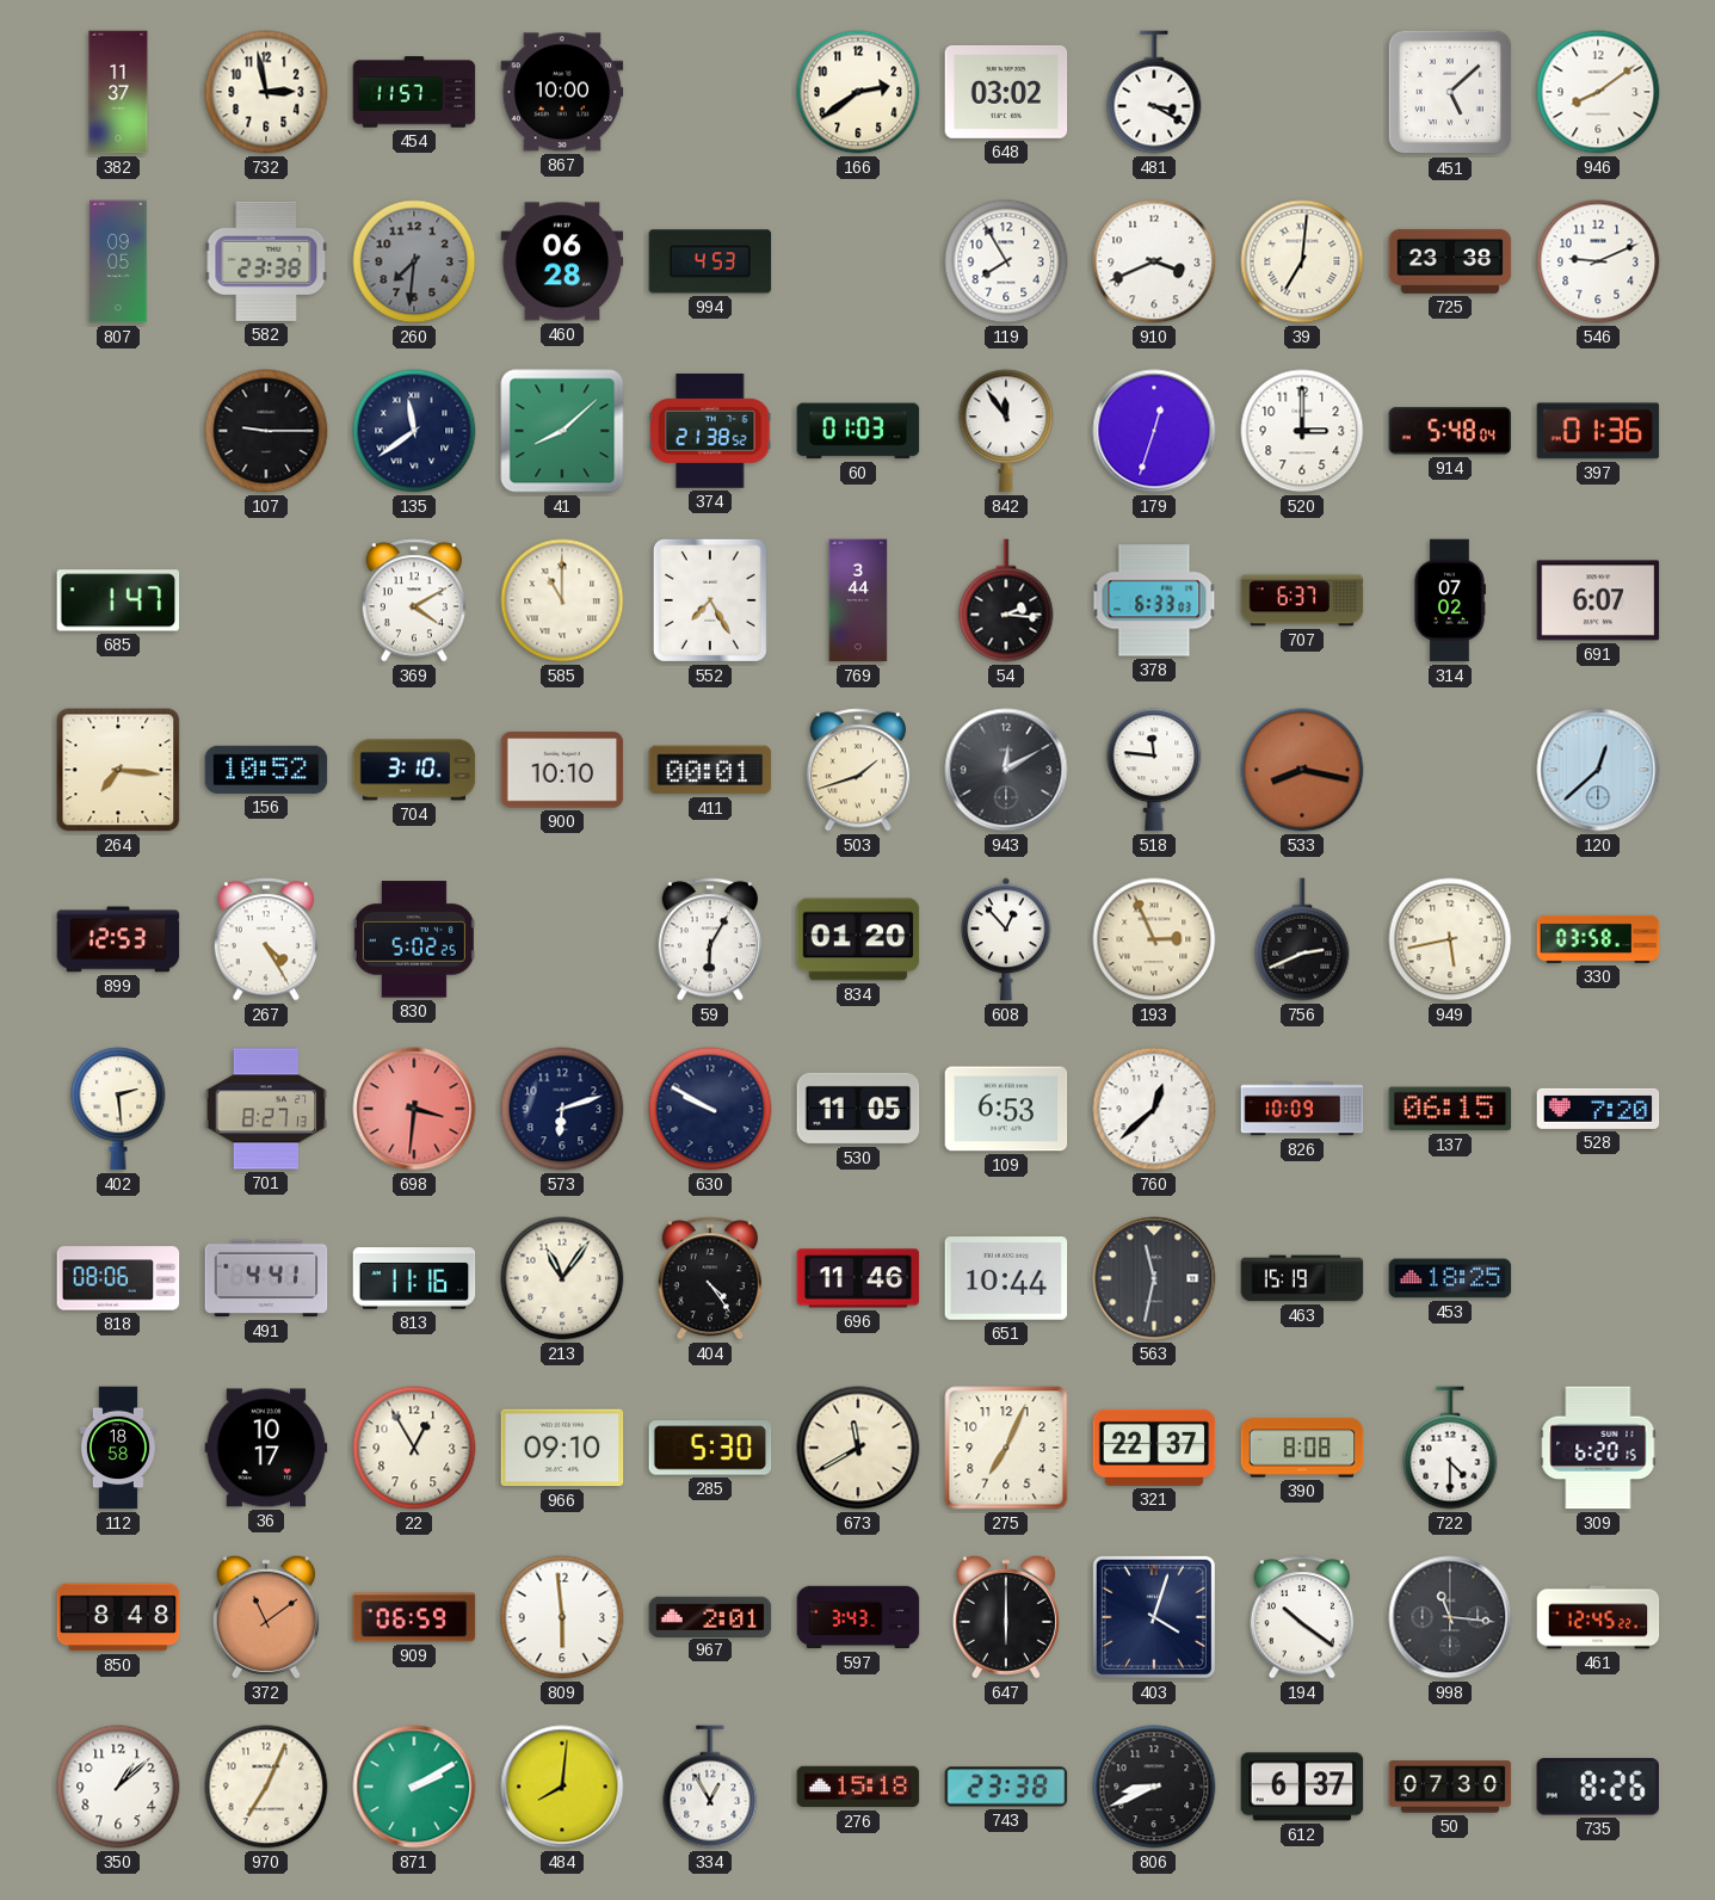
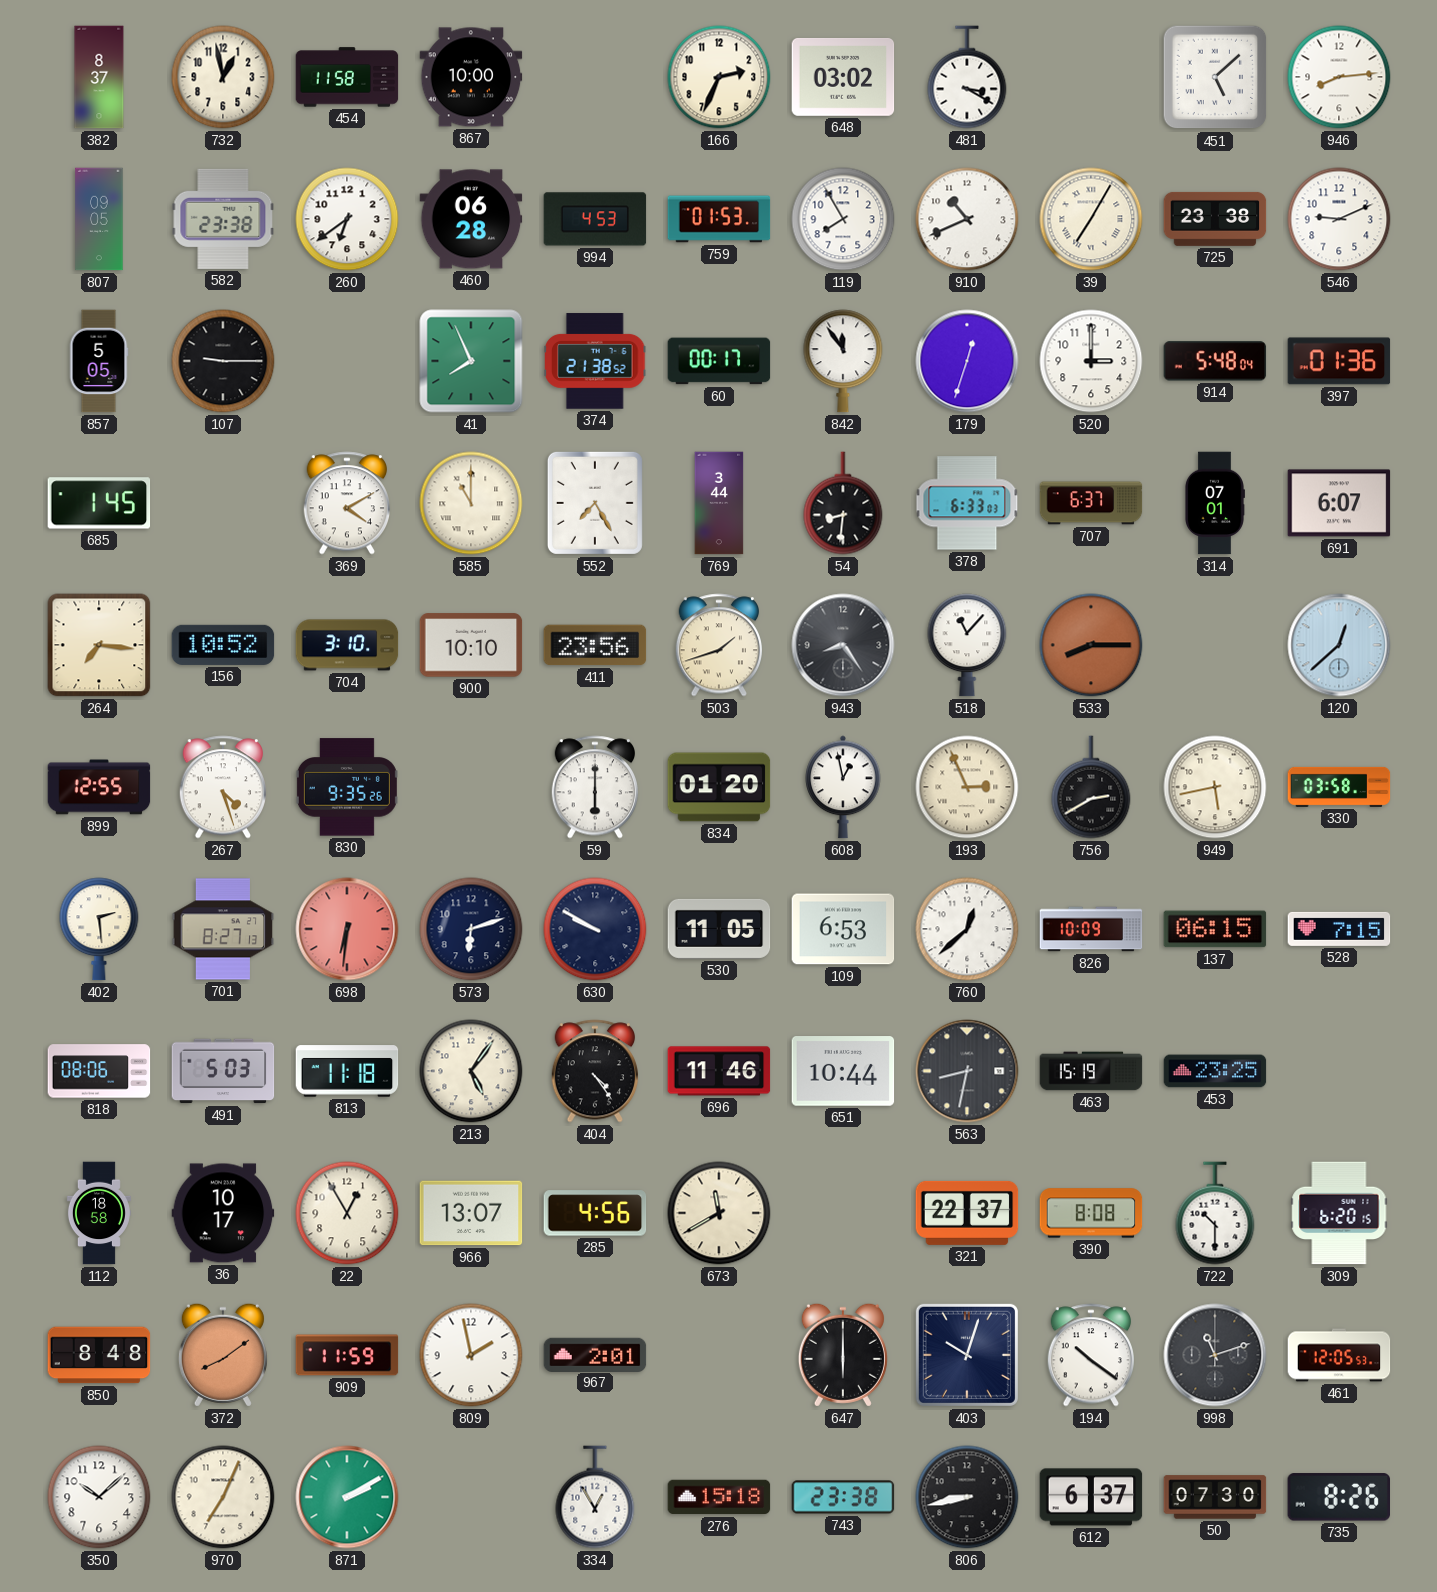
382: 11:37 -> 8:37
732: 2:58 -> 12:58
454: 11:57 -> 11:58
166: 2:39 -> 2:34
946: 8:09 -> 8:14
260: 7:31 -> 6:39
260 dial: grey -> white
759: none -> 01:53
910: 3:41 -> 10:41
39: 7:01 -> 7:05
857: none -> 5:05
135: 11:39 -> none
41: 8:08 -> 7:56
60: 01:03 -> 00:17
685: 1:47 -> 1:45
54: 2:16 -> 8:31
314: 07:02 -> 07:01
411: 00:01 -> 23:56
943: 12:10 -> 8:24
518: 11:46 -> 11:07
533: 8:17 -> 8:15
899: 12:53 -> 12:55
267: 4:25 -> 4:27
830: 5:02 -> 9:35
59: 6:05 -> 6:00
608: 12:53 -> 12:58
756: 2:41 -> 2:40
698: 3:31 -> 6:31
528: 7:20 -> 7:15
491: 4:41 -> 5:03
813: 11:16 -> 11:18
213: 11:06 -> 5:06
563: 11:32 -> 8:32
453: 18:25 -> 23:25
966: 09:10 -> 13:07
285: 5:30 -> 4:56
275: 7:04 -> none
722: 4:30 -> 10:30
372: 11:09 -> 8:09
909: 06:59 -> 11:59
809: 5:59 -> 1:58
597: 3:43 -> none
403: 4:03 -> 10:03
998: 11:16 -> 11:12
461: 12:45 -> 12:05
350: 1:08 -> 10:08
484: 8:01 -> none
806: 8:41 -> 8:43
